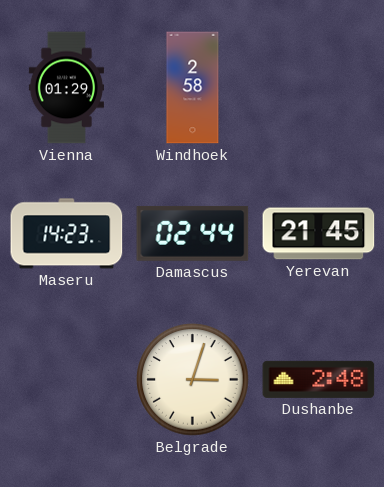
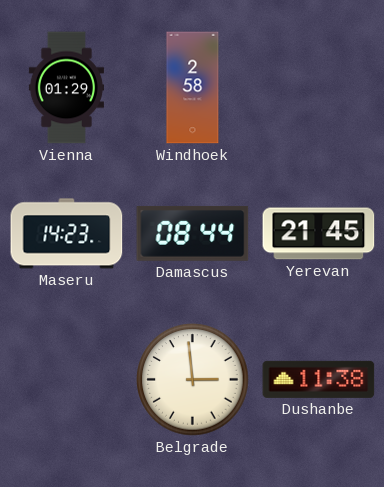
Damascus: 02:44 -> 08:44
Belgrade: 3:03 -> 2:59
Dushanbe: 2:48 -> 11:38
